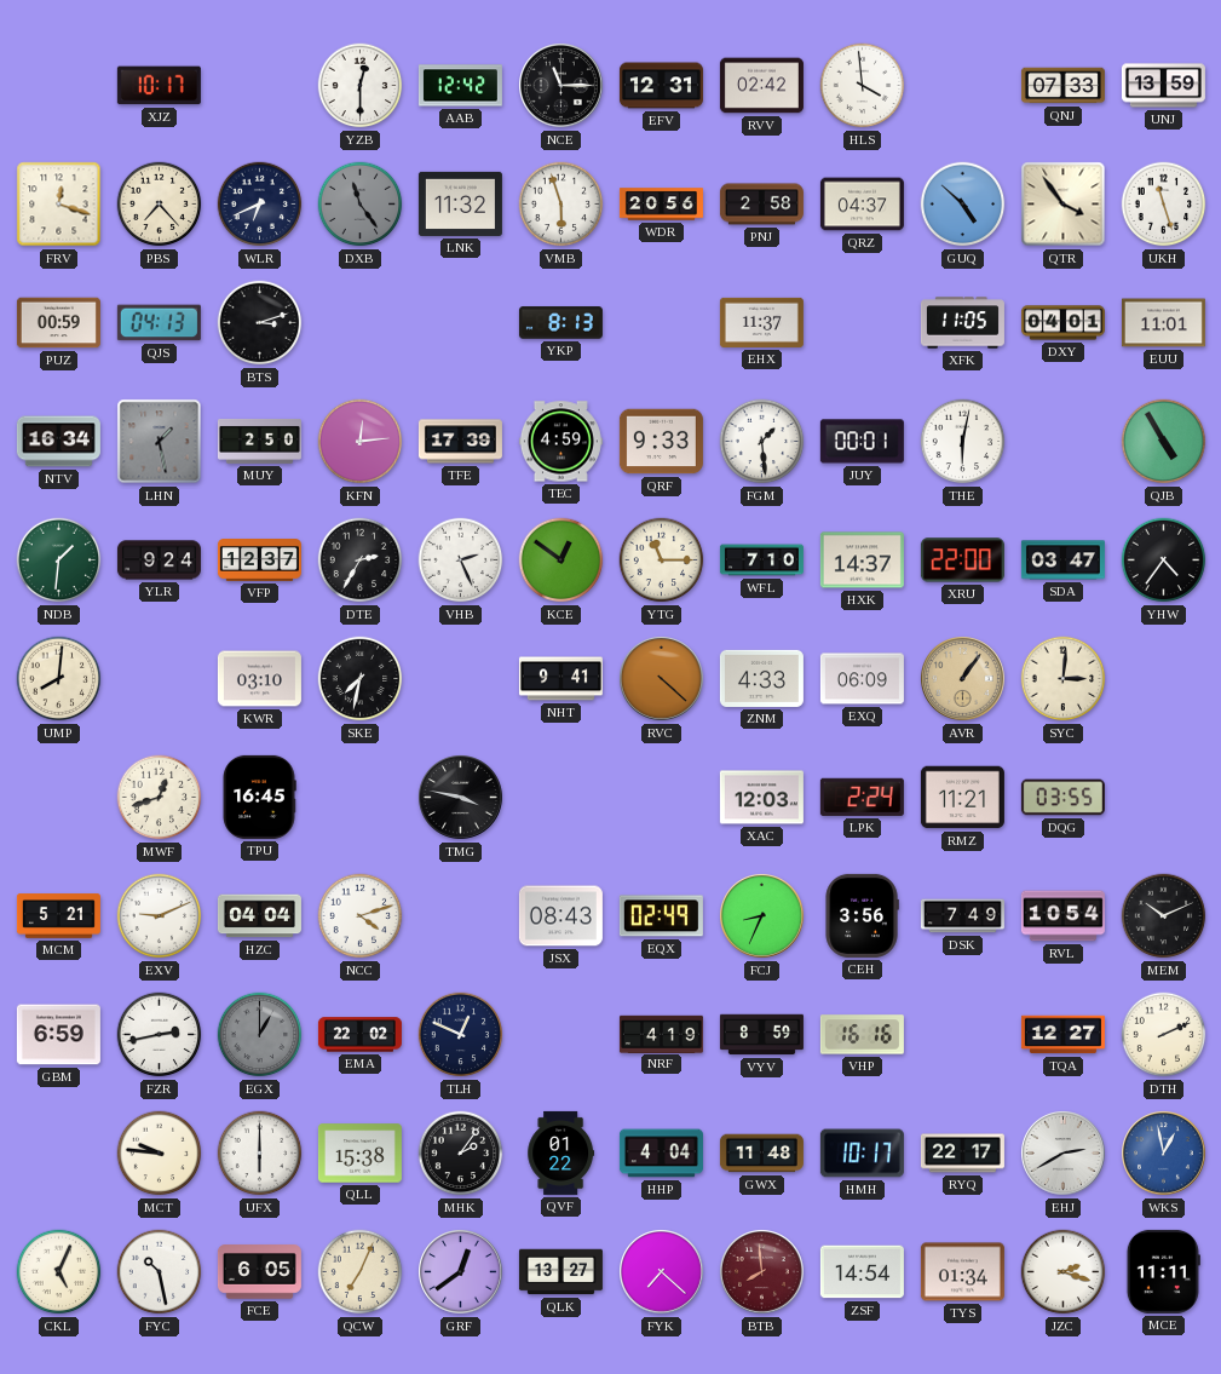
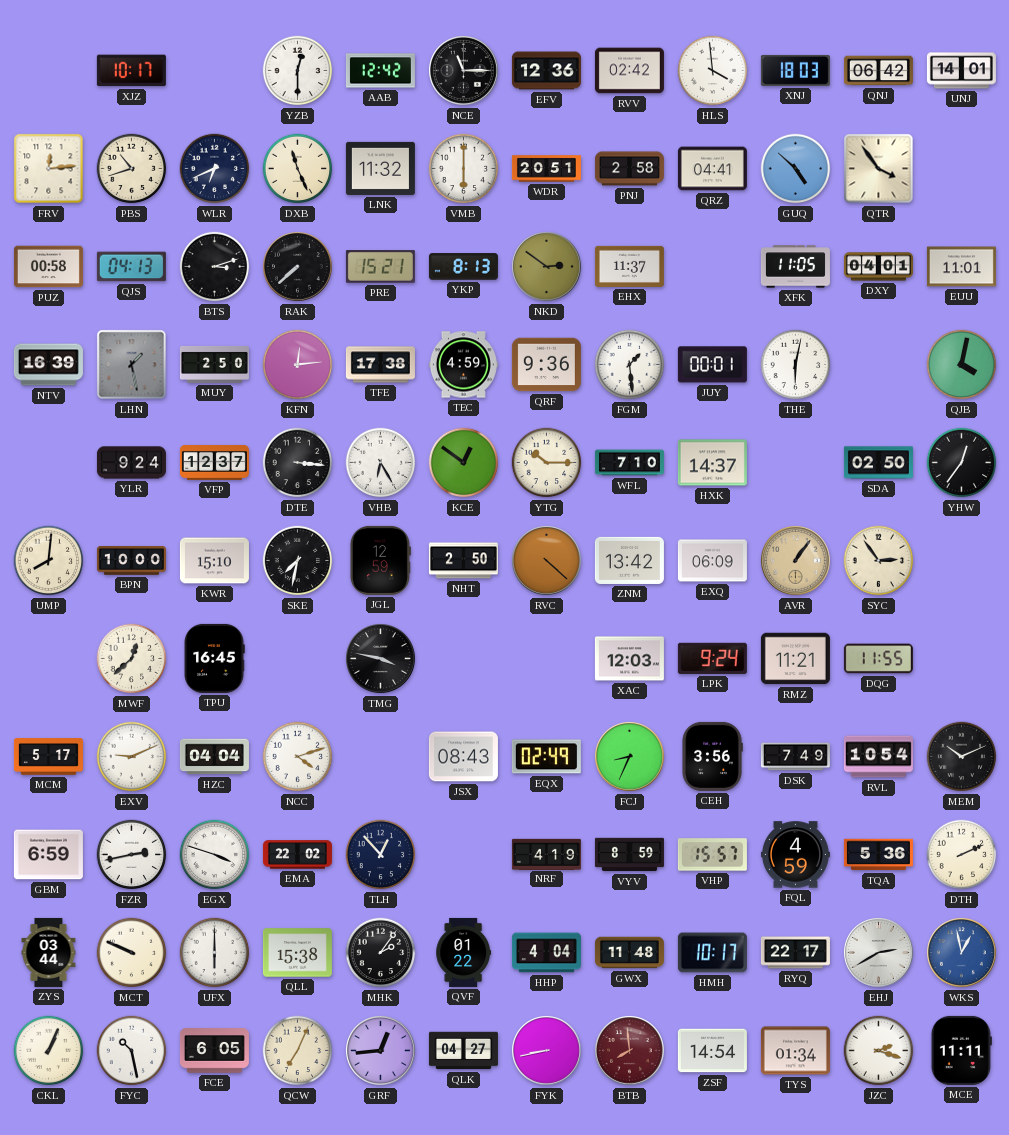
EFV: 12:31 -> 12:36
XNJ: none -> 18:03
QNJ: 07:33 -> 06:42
UNJ: 13:59 -> 14:01
FRV: 12:18 -> 12:14
PBS: 7:23 -> 10:42
DXB: 11:24 -> 11:26
DXB dial: grey -> cream
VMB: 5:57 -> 6:00
WDR: 20:56 -> 20:51
QRZ: 04:37 -> 04:41
UKH: 11:27 -> none
PUZ: 00:59 -> 00:58
RAK: none -> 7:38
PRE: none -> 15:21
NKD: none -> 2:51
NTV: 16:34 -> 16:39
TFE: 17:39 -> 17:38
QRF: 9:33 -> 9:36
QJB: 4:55 -> 4:02
NDB: 1:31 -> none
DTE: 2:35 -> 3:16
VHB: 2:26 -> 6:25
YTG: 11:15 -> 10:15
XRU: 22:00 -> none
SDA: 03:47 -> 02:50
YHW: 4:36 -> 12:36
BPN: none -> 10:00
KWR: 03:10 -> 15:10
JGL: none -> 12:59
NHT: 9:41 -> 2:50
ZNM: 4:33 -> 13:42
SYC: 3:01 -> 2:54
MWF: 12:42 -> 12:38
LPK: 2:24 -> 9:24
DQG: 03:55 -> 11:55
MCM: 5:21 -> 5:17
EGX: 1:00 -> 3:48
EGX dial: grey -> white
TLH: 12:49 -> 12:53
VHP: 16:16 -> 15:57
FQL: none -> 4:59
TQA: 12:27 -> 5:36
ZYS: none -> 03:44
MCT: 9:46 -> 9:49
CKL: 5:04 -> 1:04
GRF: 12:39 -> 12:44
QLK: 13:27 -> 04:27
FYK: 7:22 -> 8:43
